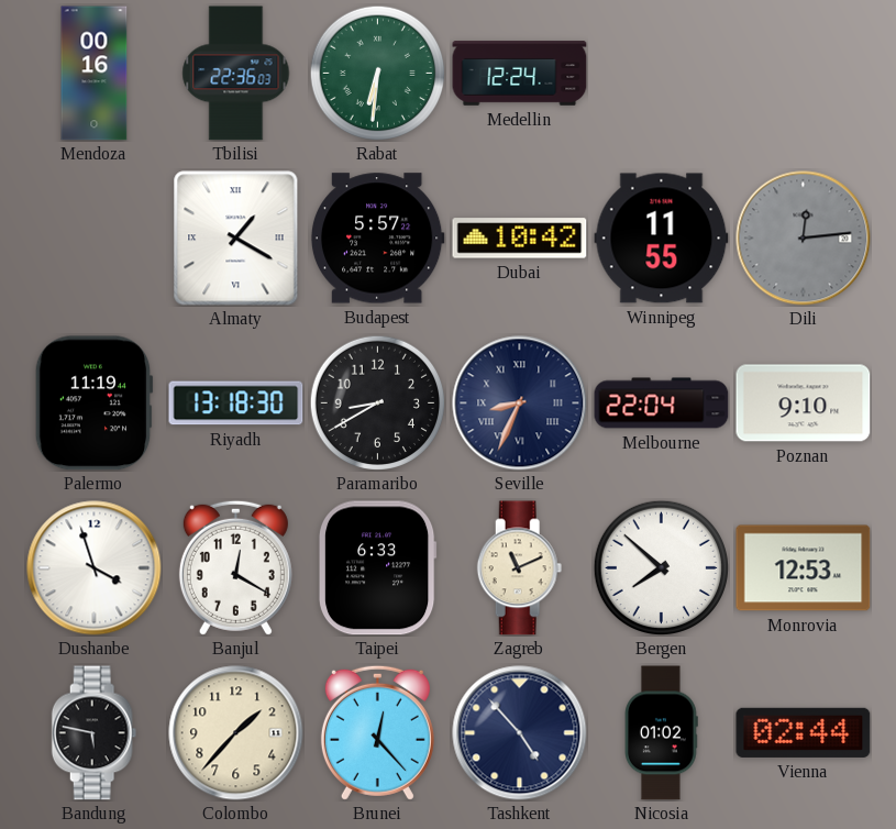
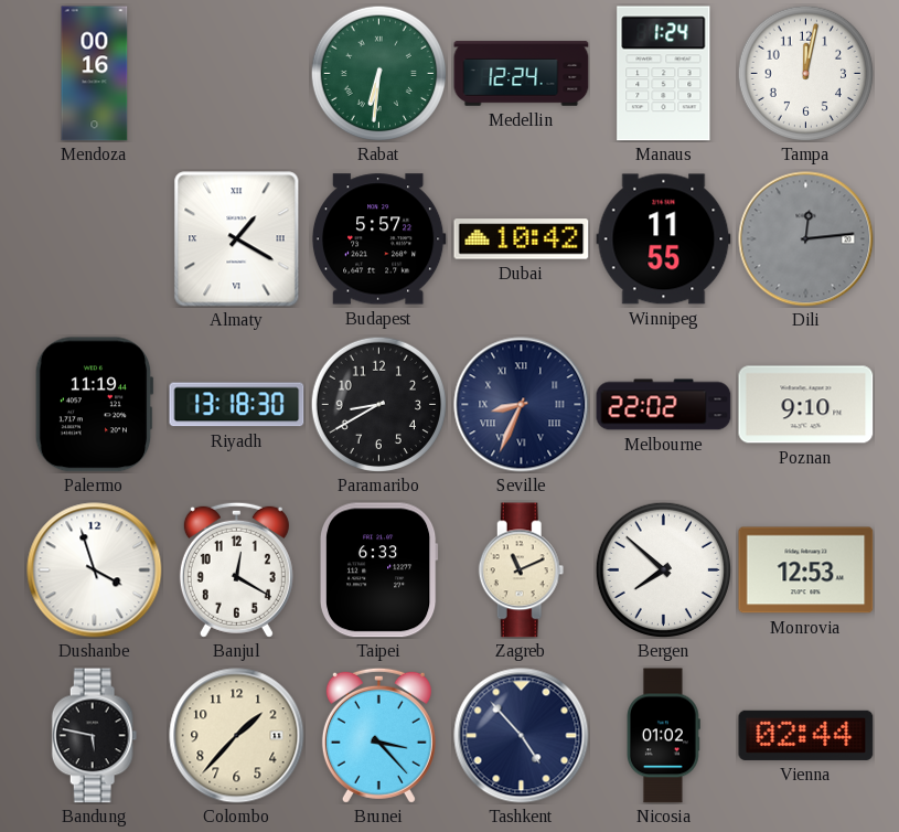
Tbilisi: 22:36 -> none
Manaus: none -> 1:24
Tampa: none -> 12:02
Melbourne: 22:04 -> 22:02
Brunei: 12:23 -> 3:23
